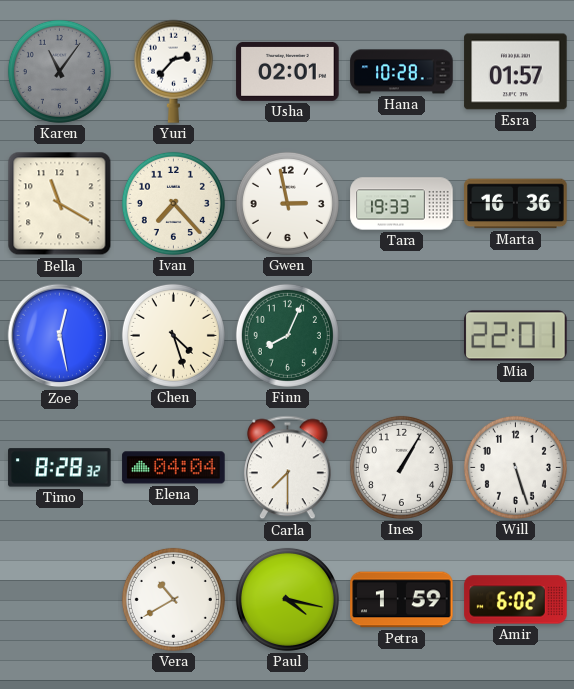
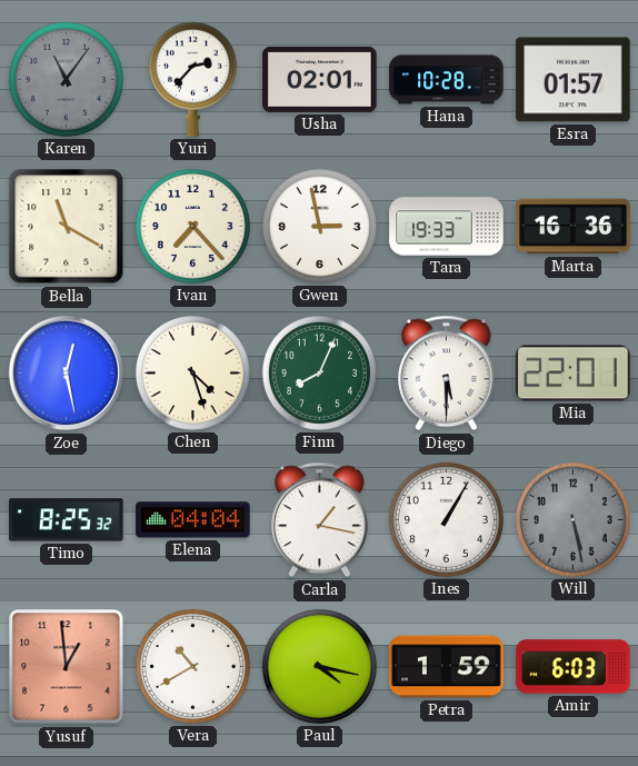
Diego: none -> 5:30
Timo: 8:28 -> 8:25
Carla: 7:30 -> 1:17
Will: 5:27 -> 5:28
Will dial: white -> grey
Yusuf: none -> 12:59
Amir: 6:02 -> 6:03
